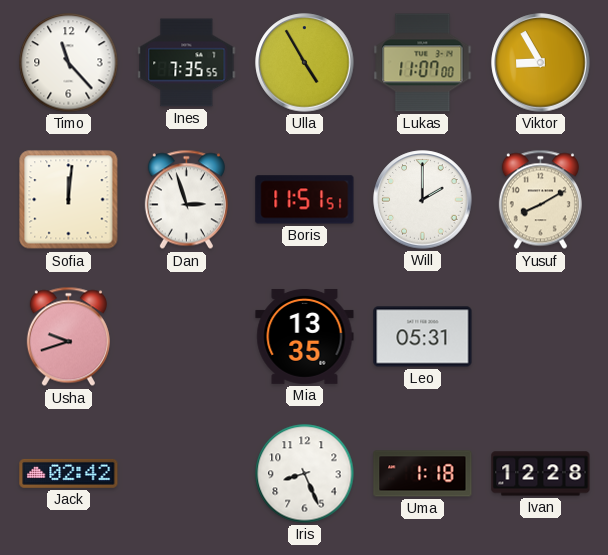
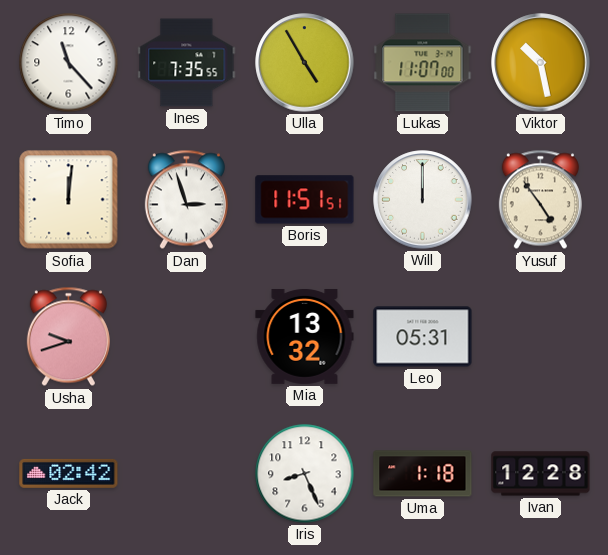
Viktor: 8:55 -> 10:28
Will: 2:00 -> 12:00
Yusuf: 8:10 -> 4:54
Mia: 13:35 -> 13:32
